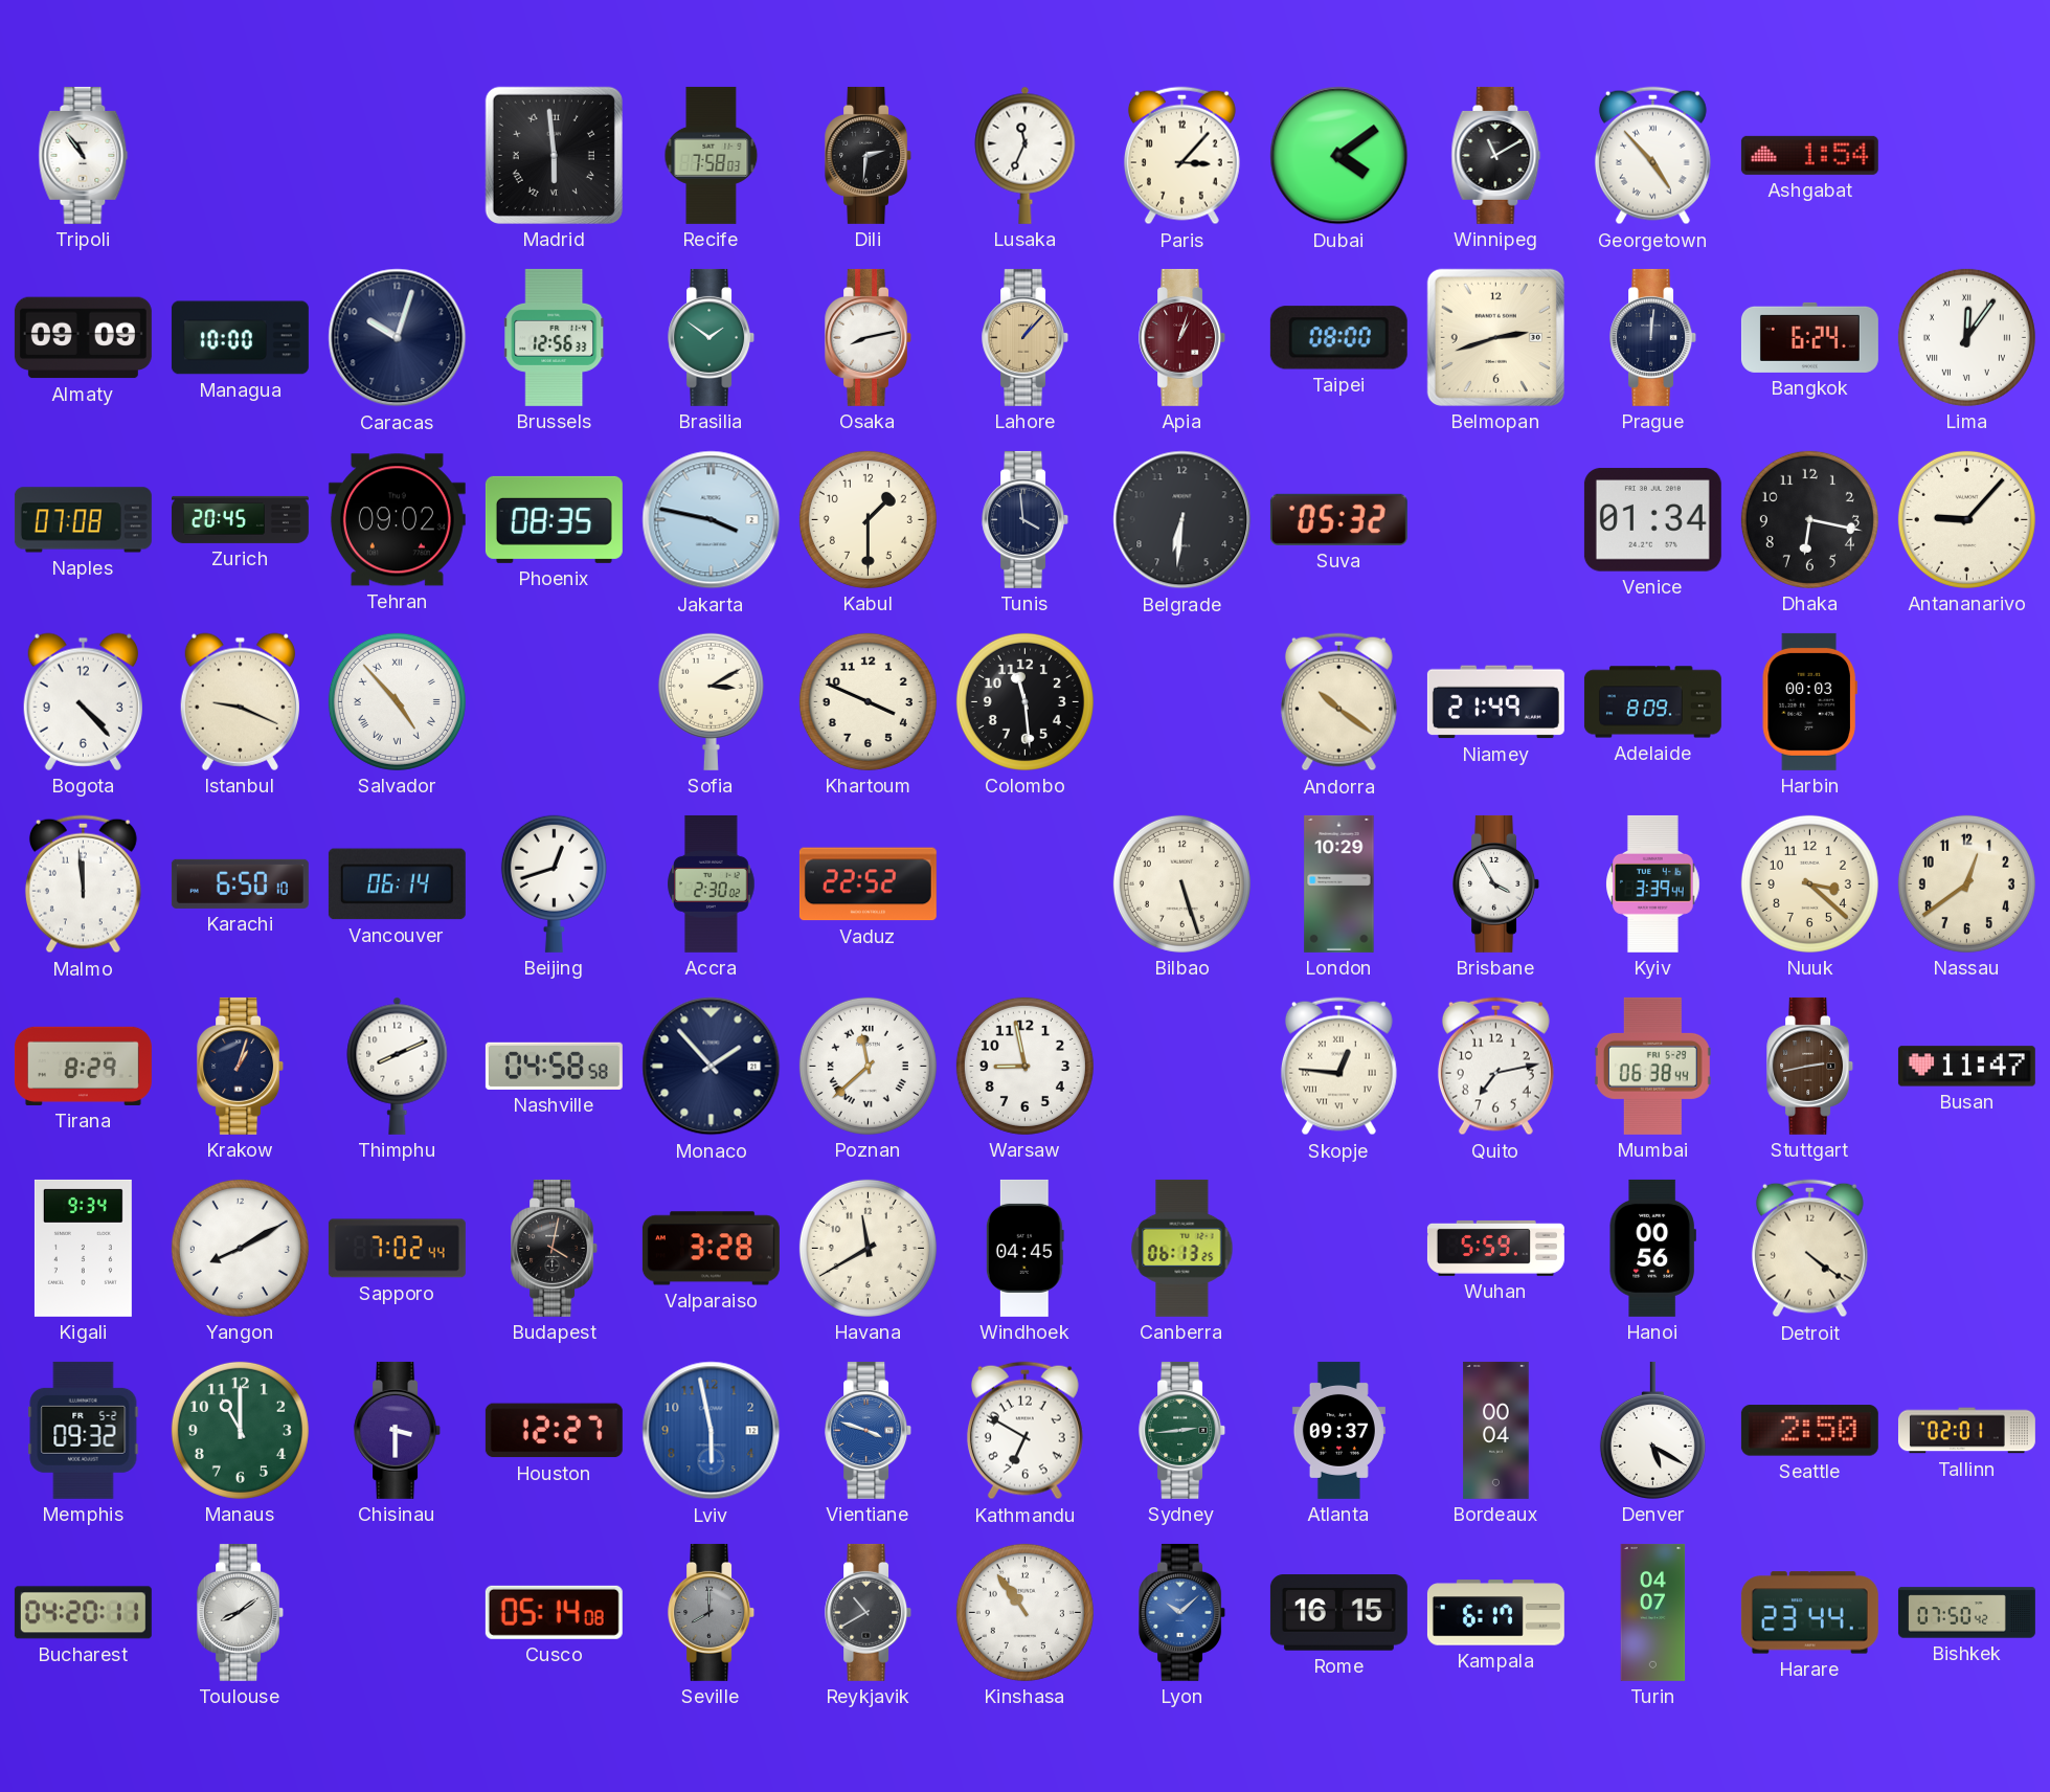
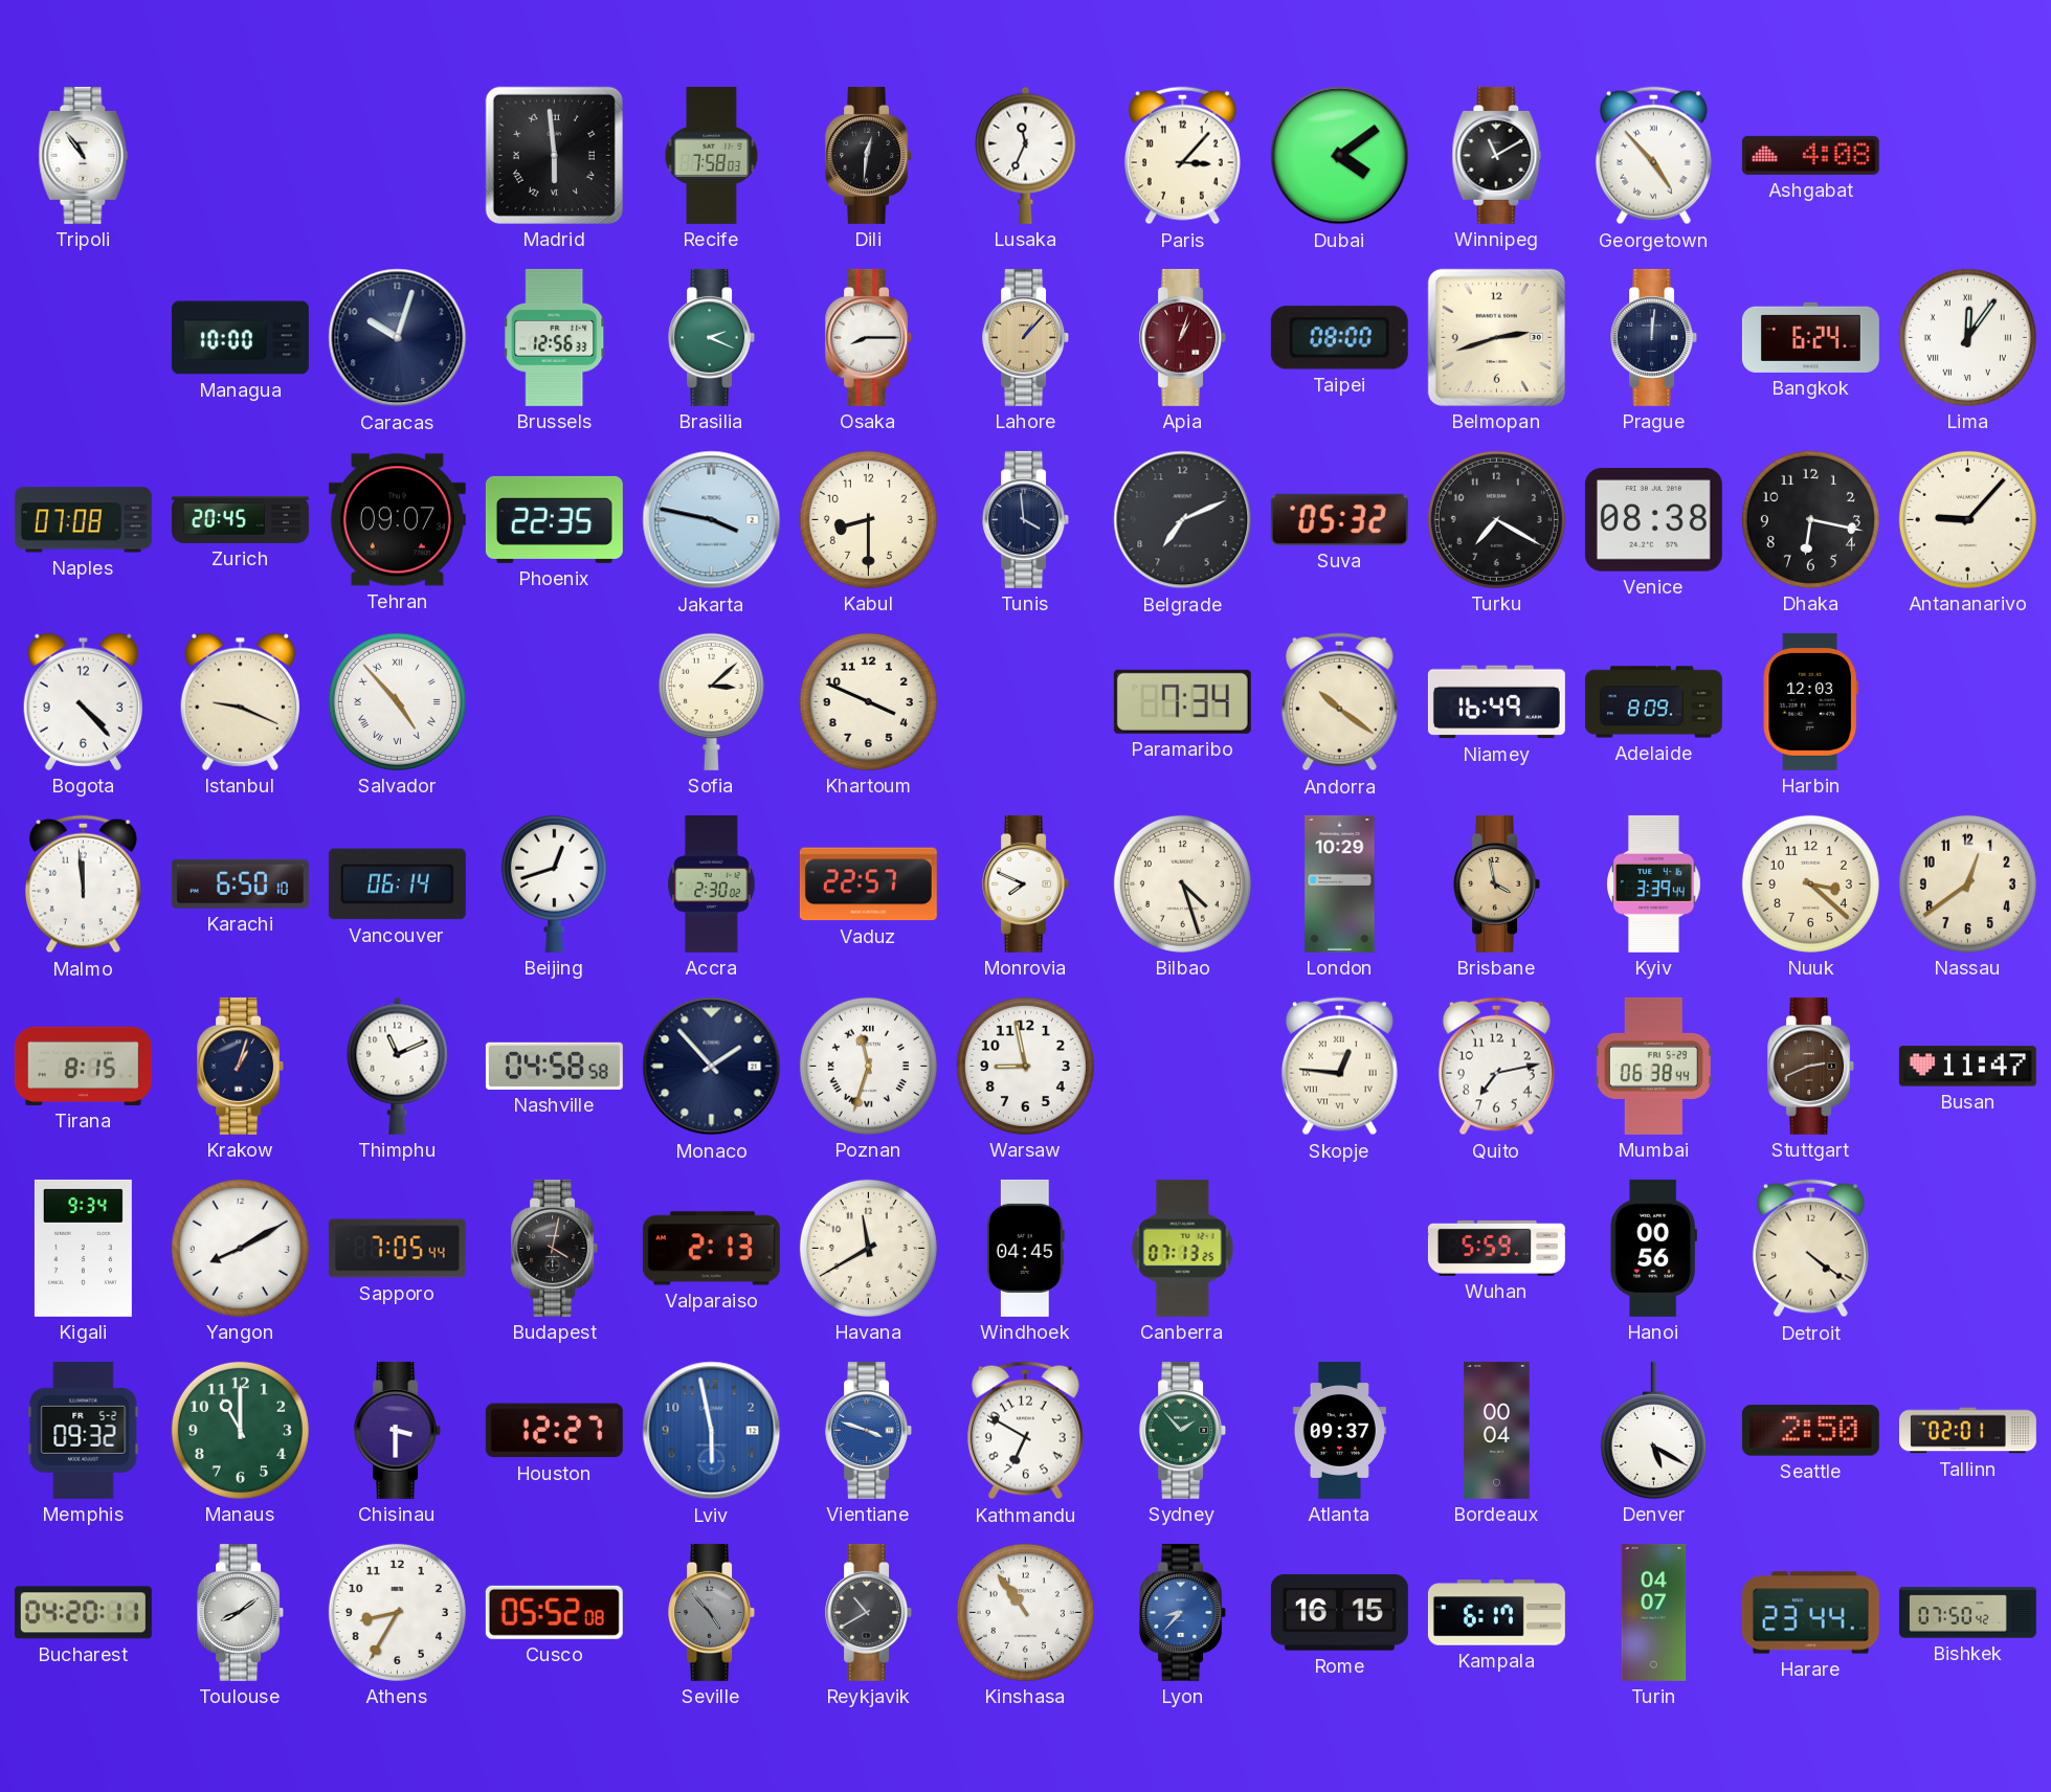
Dili: 2:31 -> 12:31
Ashgabat: 1:54 -> 4:08
Almaty: 09:09 -> none
Brasilia: 1:51 -> 2:19
Osaka: 8:13 -> 8:15
Tehran: 09:02 -> 09:07
Phoenix: 08:35 -> 22:35
Kabul: 1:30 -> 8:30
Belgrade: 6:31 -> 7:11
Turku: none -> 7:20
Venice: 01:34 -> 08:38
Sofia: 3:10 -> 3:08
Colombo: 11:29 -> none
Paramaribo: none -> 7:34
Niamey: 21:49 -> 16:49
Harbin: 00:03 -> 12:03
Vaduz: 22:52 -> 22:57
Monrovia: none -> 7:49
Bilbao: 5:27 -> 4:27
Brisbane: 3:55 -> 3:58
Brisbane dial: white -> champagne
Tirana: 8:29 -> 8:15
Thimphu: 8:11 -> 11:11
Poznan: 11:38 -> 11:33
Stuttgart: 2:43 -> 2:41
Sapporo: 7:02 -> 7:05
Valparaiso: 3:28 -> 2:13
Canberra: 06:13 -> 07:13
Sydney: 2:44 -> 1:53
Athens: none -> 8:35
Cusco: 05:14 -> 05:52
Seville: 8:00 -> 4:53
Lyon: 10:08 -> 8:37
